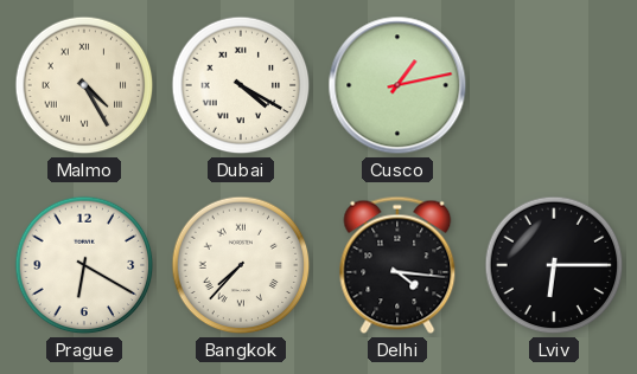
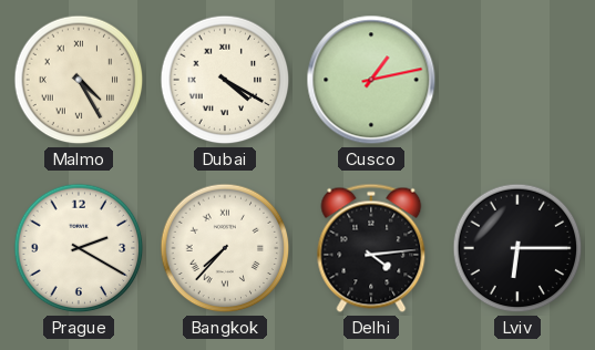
Prague: 6:20 -> 2:20
Delhi: 4:16 -> 4:14
